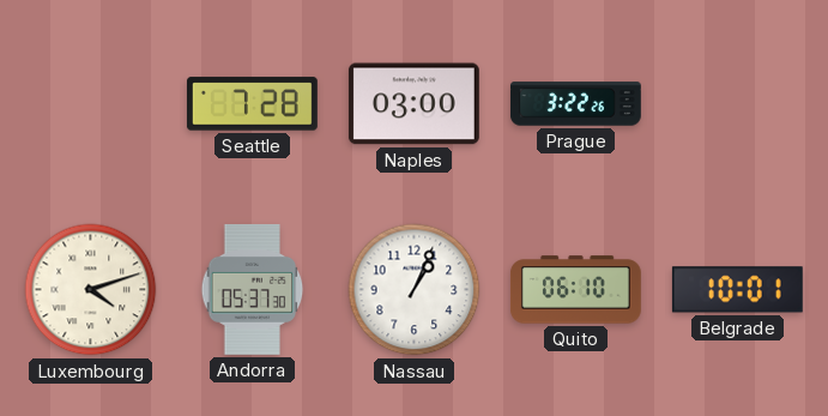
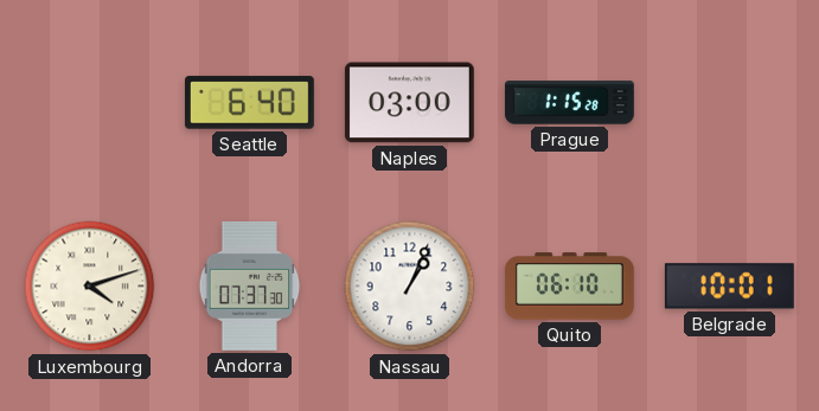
Seattle: 7:28 -> 6:40
Prague: 3:22 -> 1:15
Andorra: 05:37 -> 07:37
